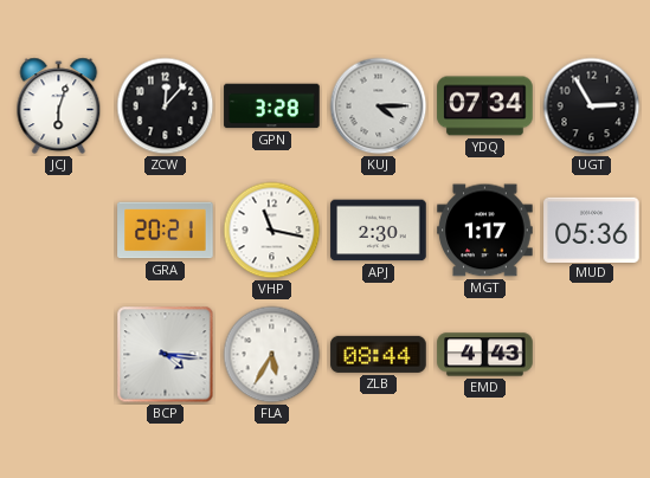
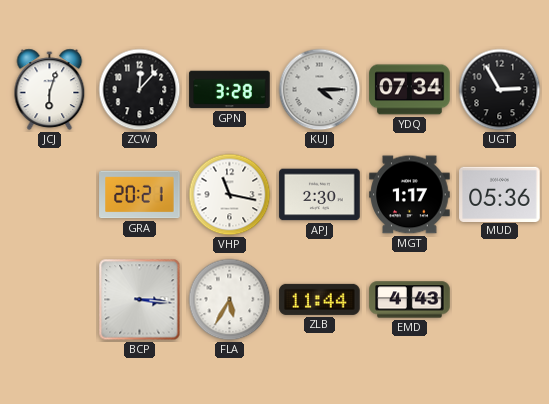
BCP: 4:16 -> 3:16
ZLB: 08:44 -> 11:44
